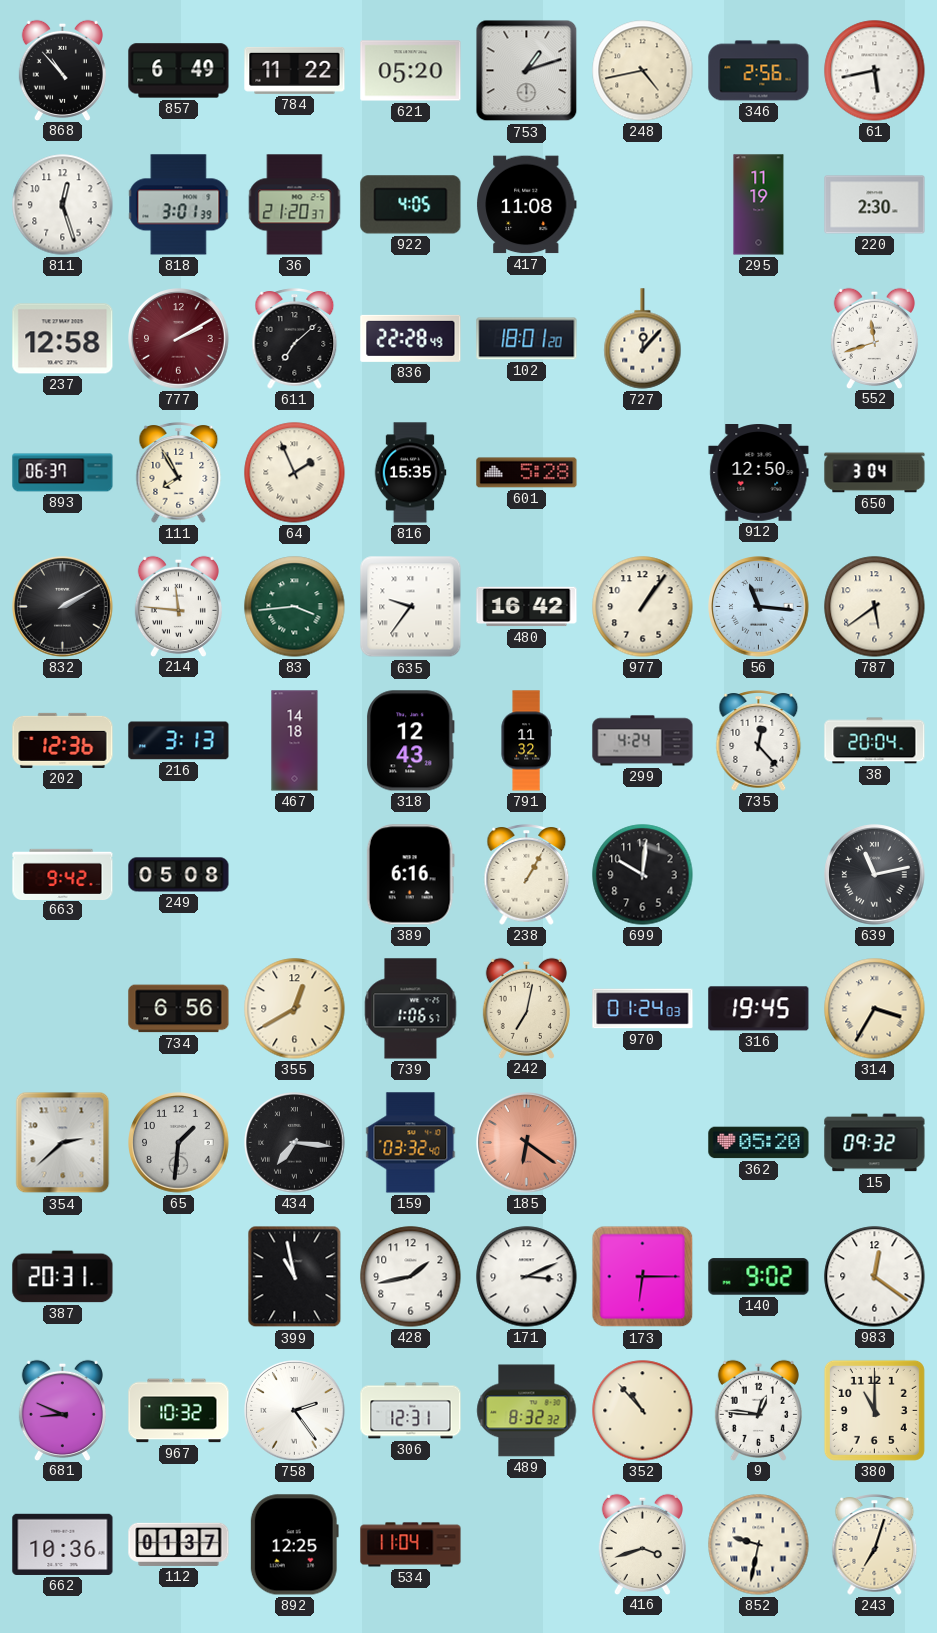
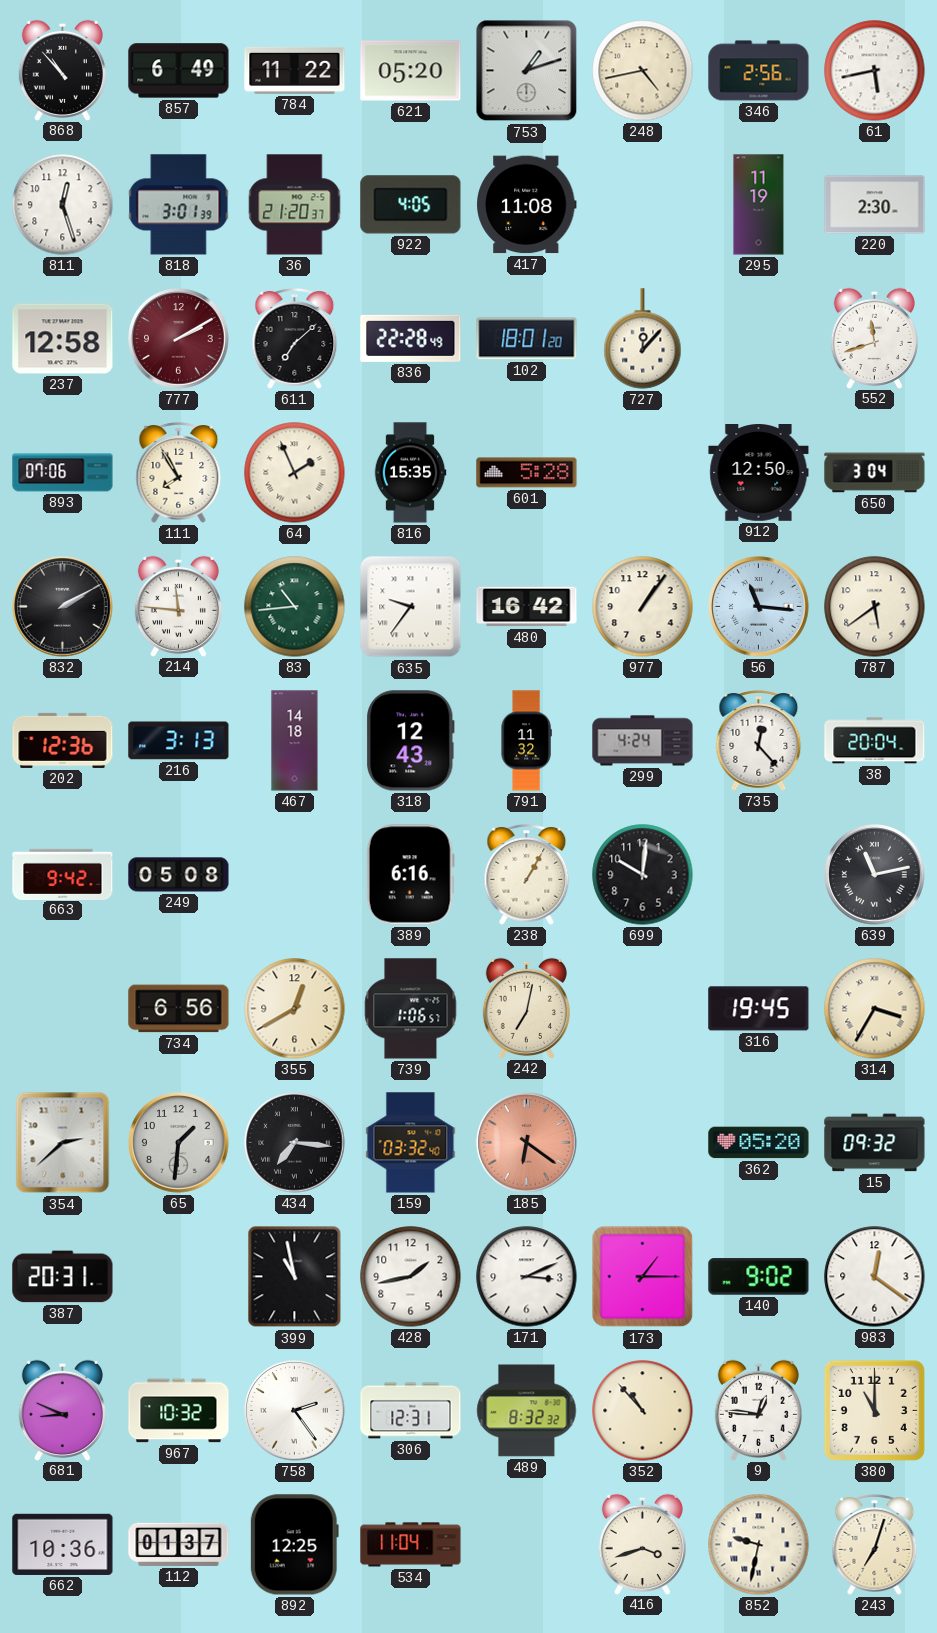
893: 06:37 -> 07:06
83: 3:44 -> 10:44
970: 01:24 -> none
173: 6:15 -> 1:15
